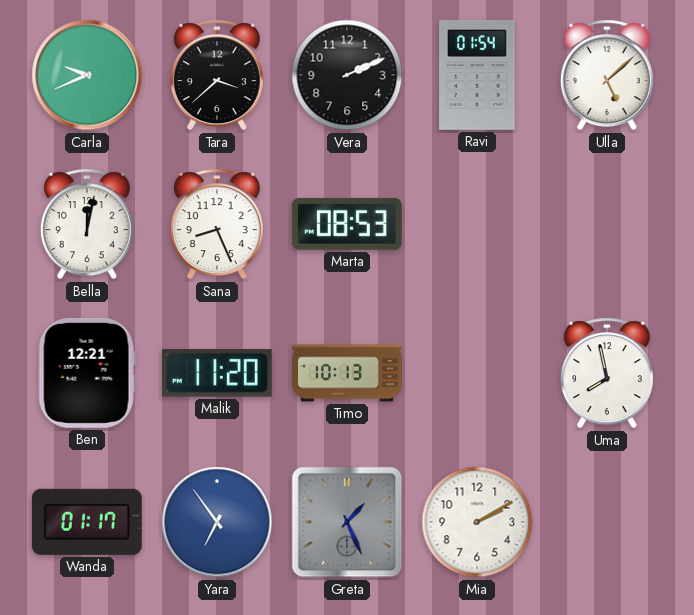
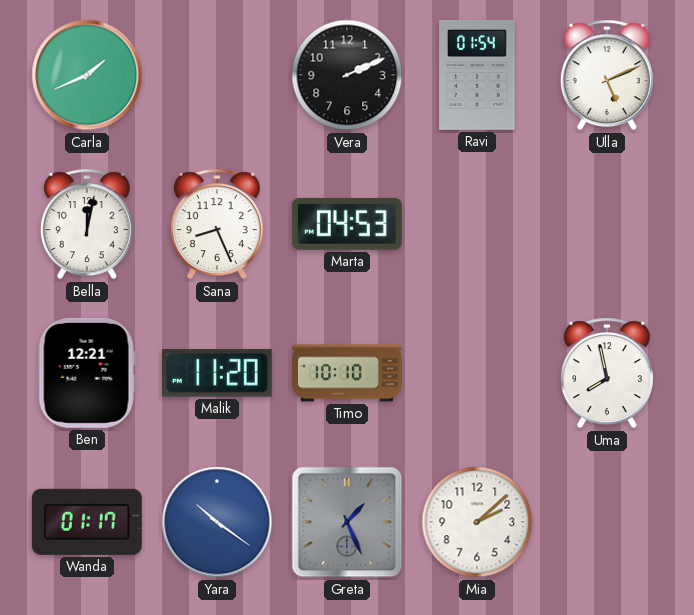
Carla: 9:41 -> 1:41
Tara: 3:38 -> none
Ulla: 5:08 -> 5:11
Marta: 08:53 -> 04:53
Timo: 10:13 -> 10:10
Yara: 6:54 -> 10:21
Mia: 2:10 -> 2:08
